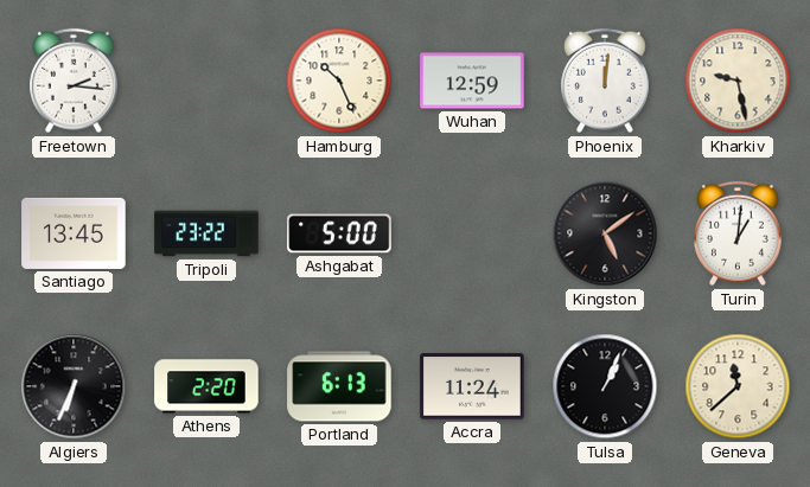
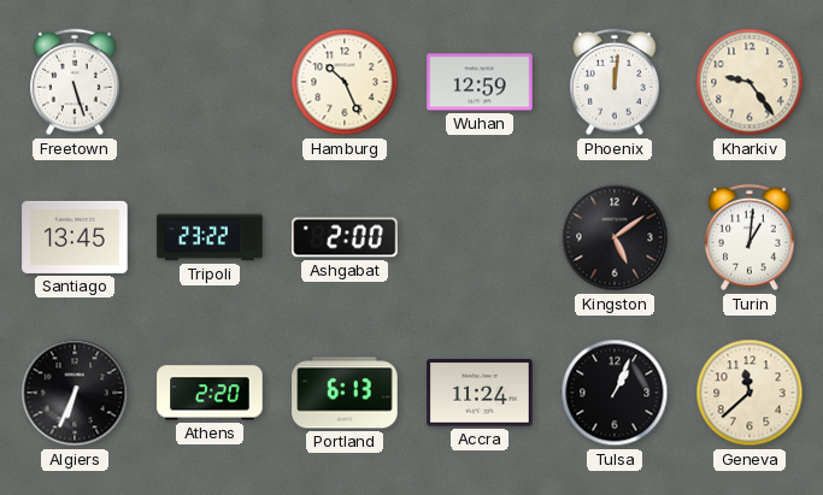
Freetown: 2:16 -> 5:27
Kharkiv: 9:28 -> 9:24
Ashgabat: 5:00 -> 2:00
